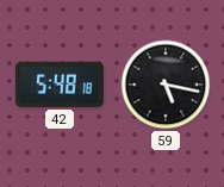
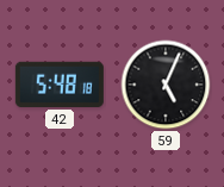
59: 5:17 -> 5:04
